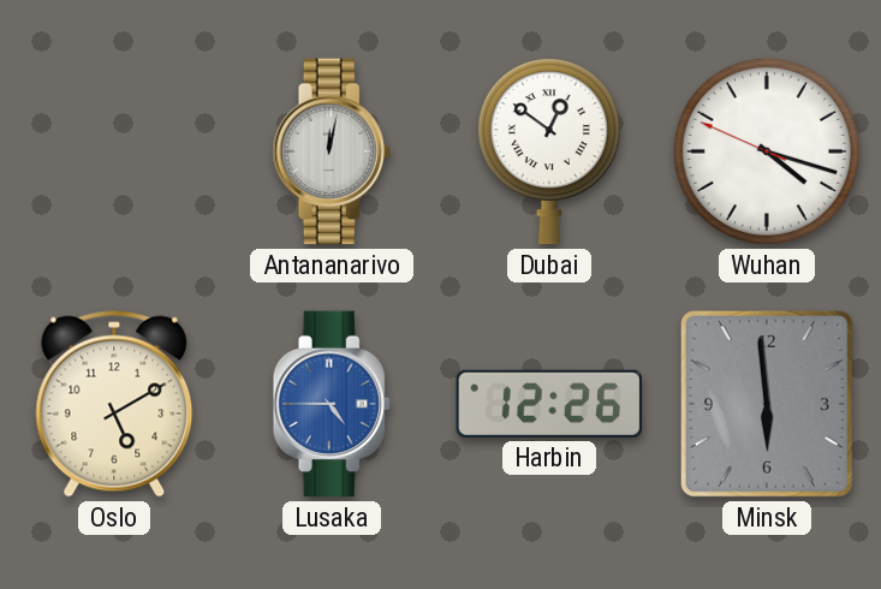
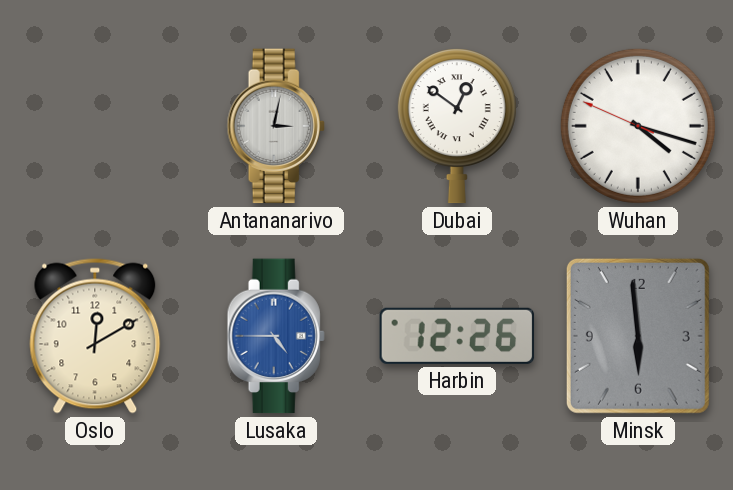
Antananarivo: 12:02 -> 3:02
Oslo: 5:10 -> 12:10
